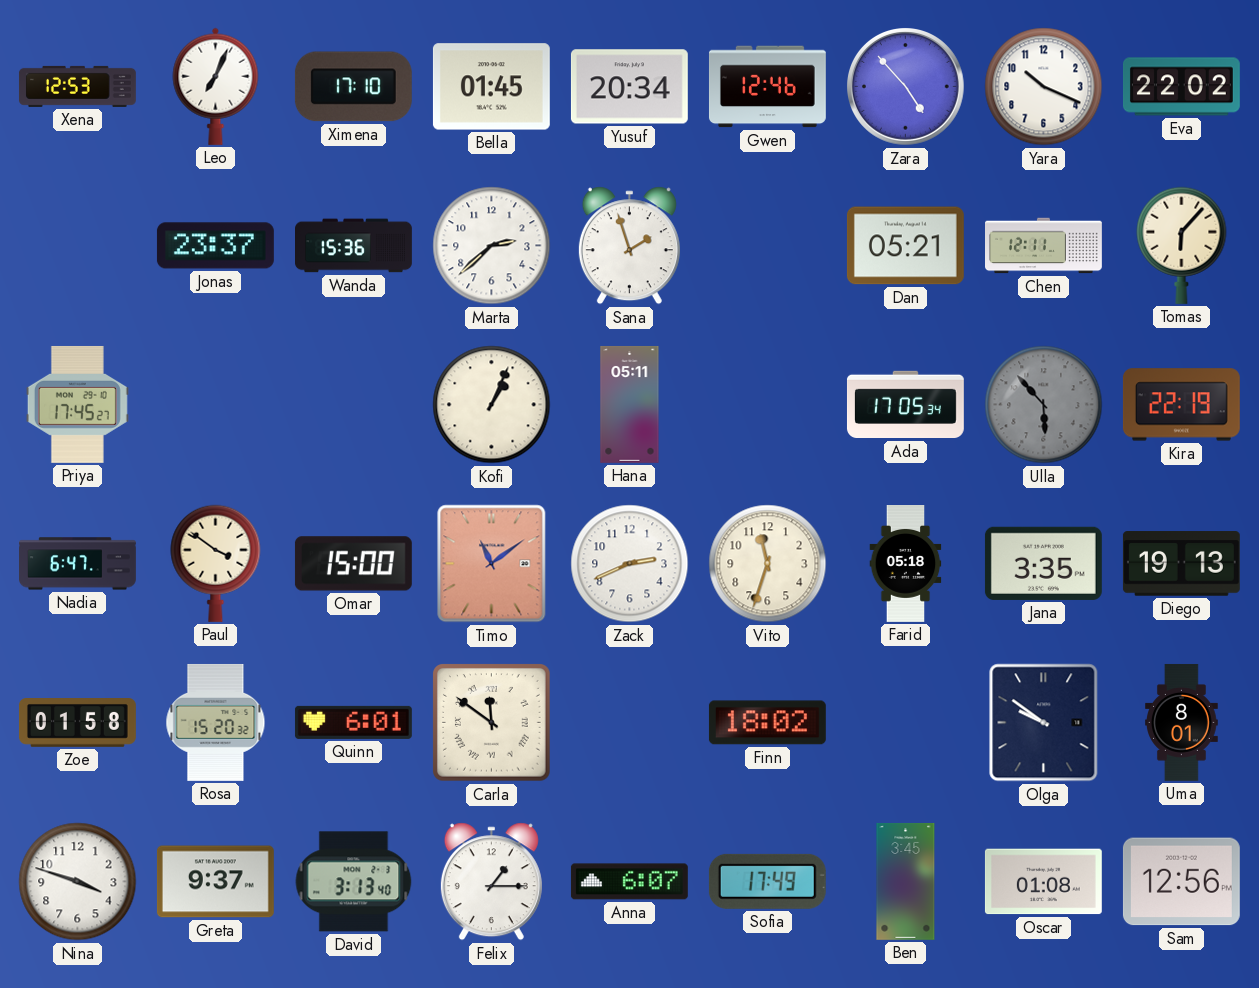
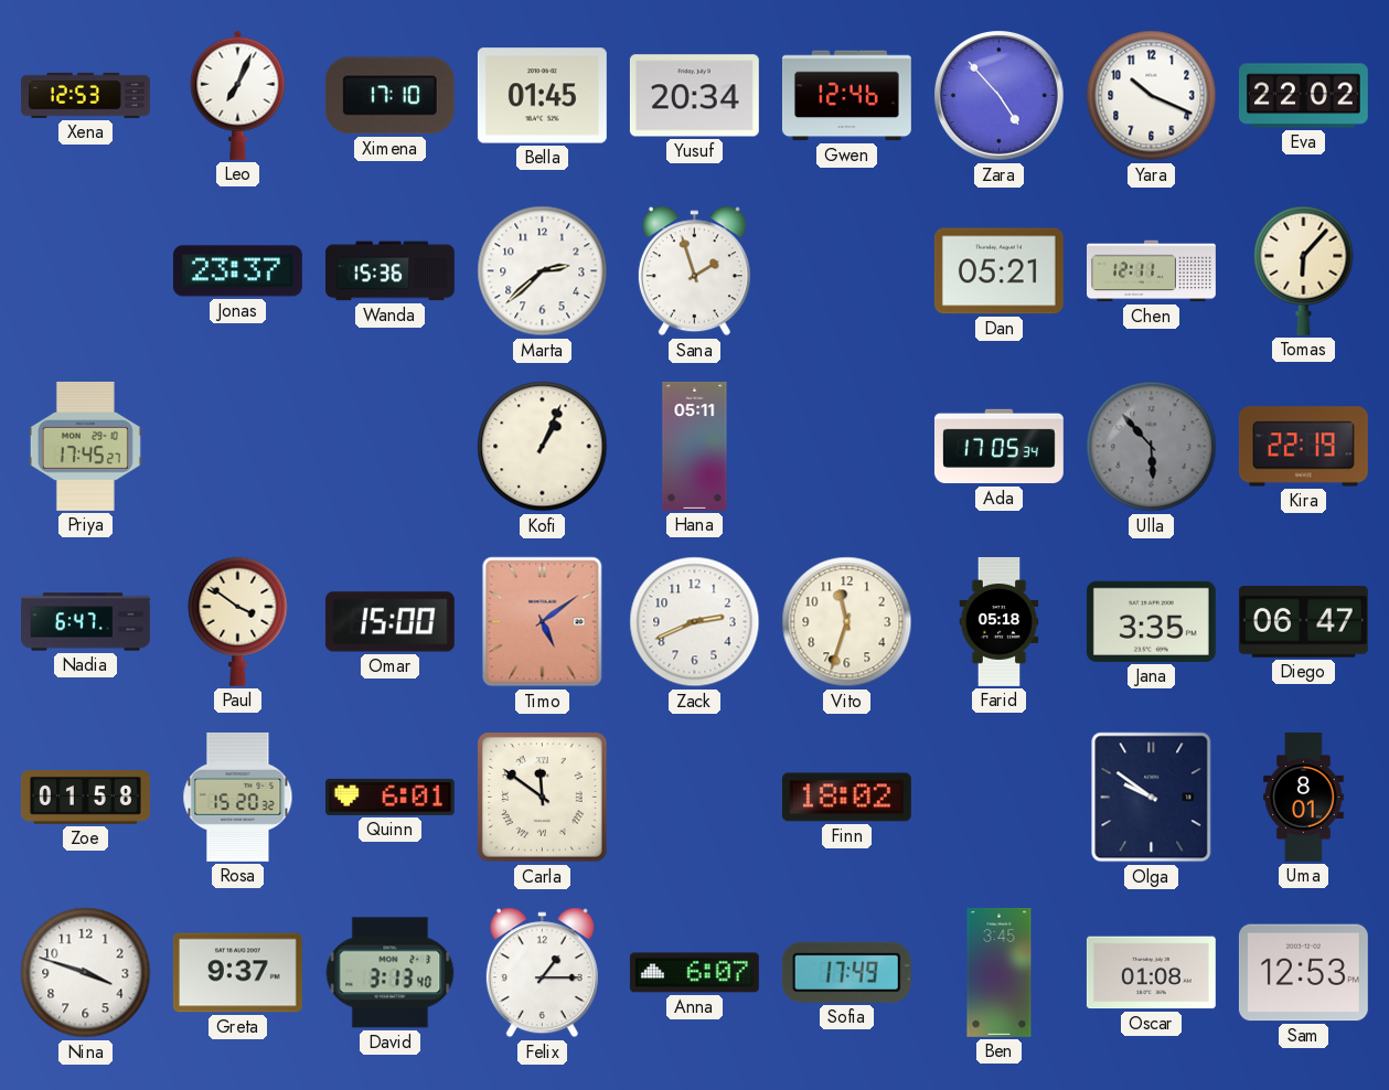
Timo: 11:09 -> 5:09
Diego: 19:13 -> 06:47
Sam: 12:56 -> 12:53
